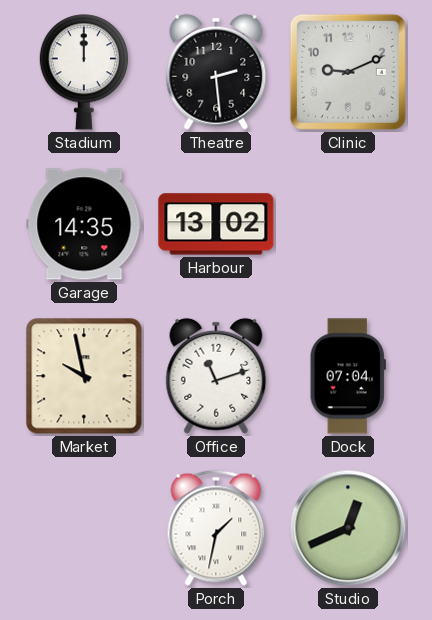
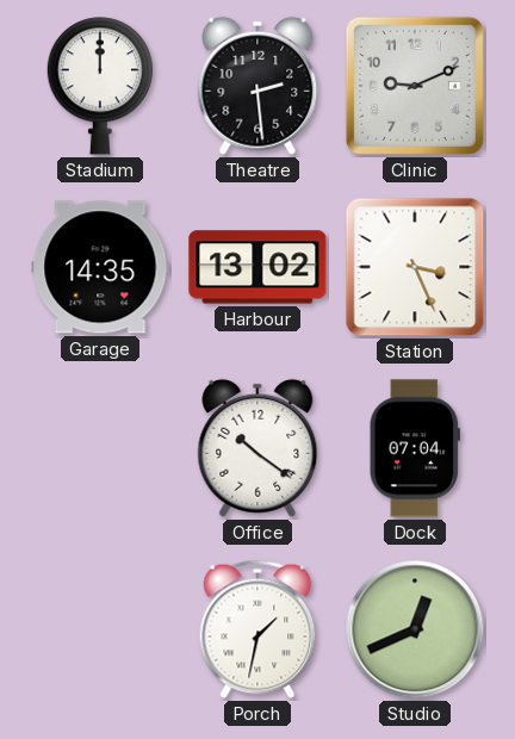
Station: none -> 3:26
Market: 9:58 -> none
Office: 11:12 -> 10:21
